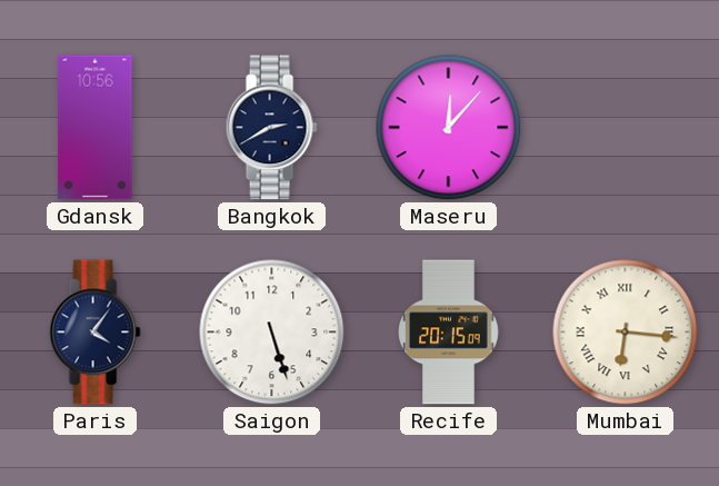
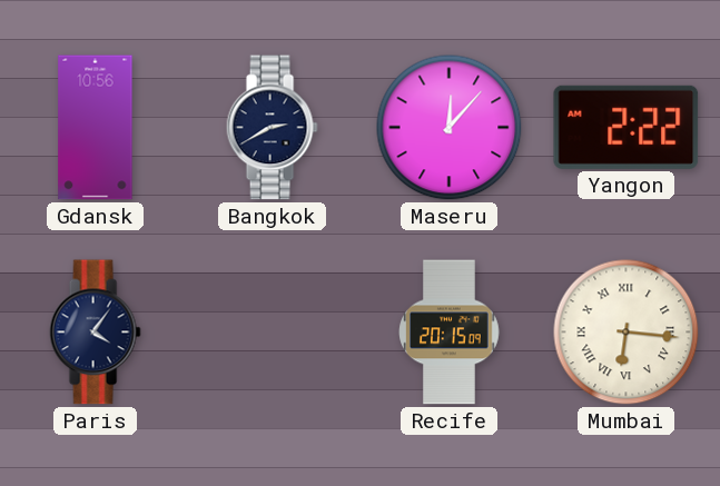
Yangon: none -> 2:22
Saigon: 5:27 -> none
